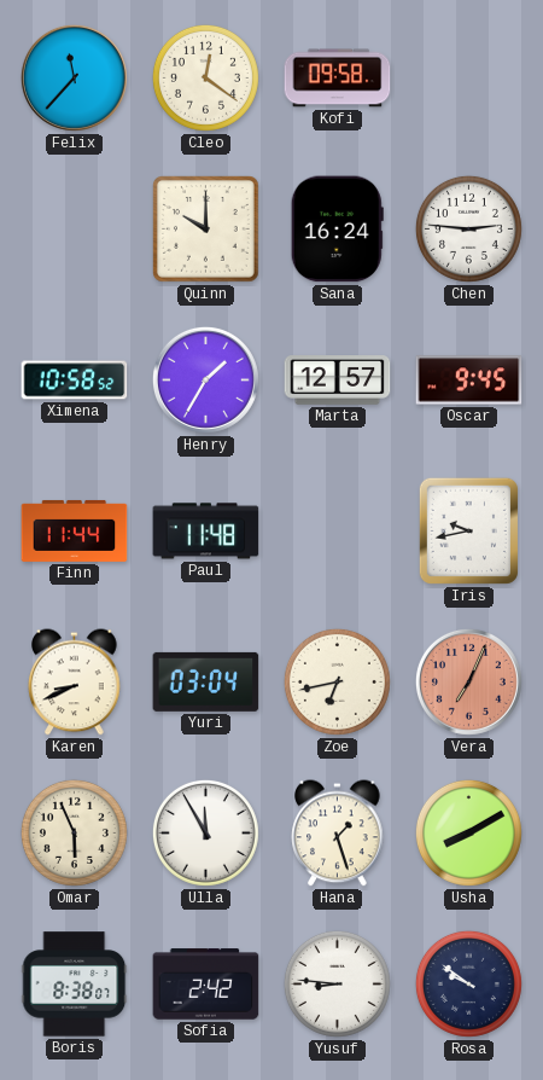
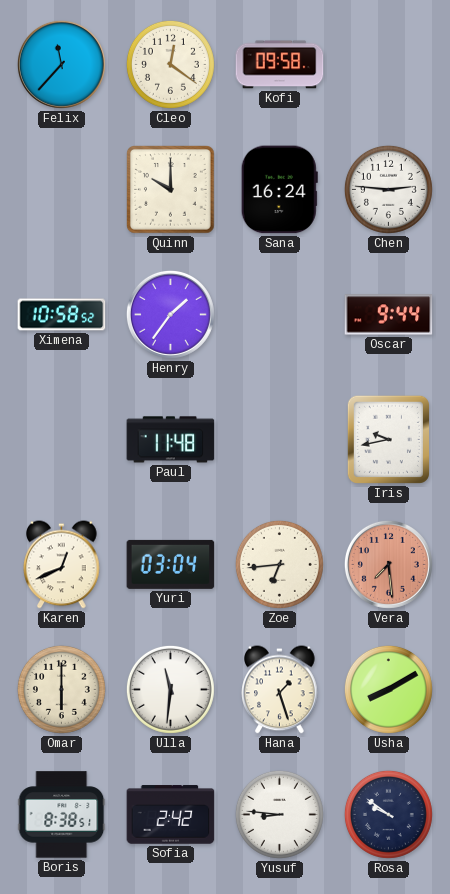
Henry: 1:35 -> 1:36
Marta: 12:57 -> none
Oscar: 9:45 -> 9:44
Finn: 11:44 -> none
Karen: 8:41 -> 12:41
Zoe: 6:43 -> 6:44
Vera: 7:04 -> 7:29
Omar: 5:56 -> 6:00
Ulla: 11:55 -> 11:31
Boris: 8:38:07 -> 8:38:51
